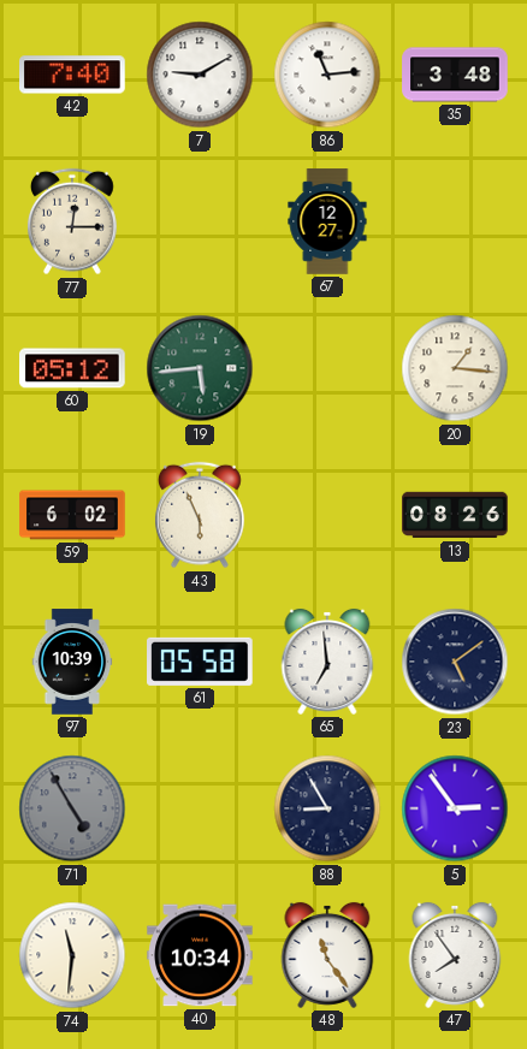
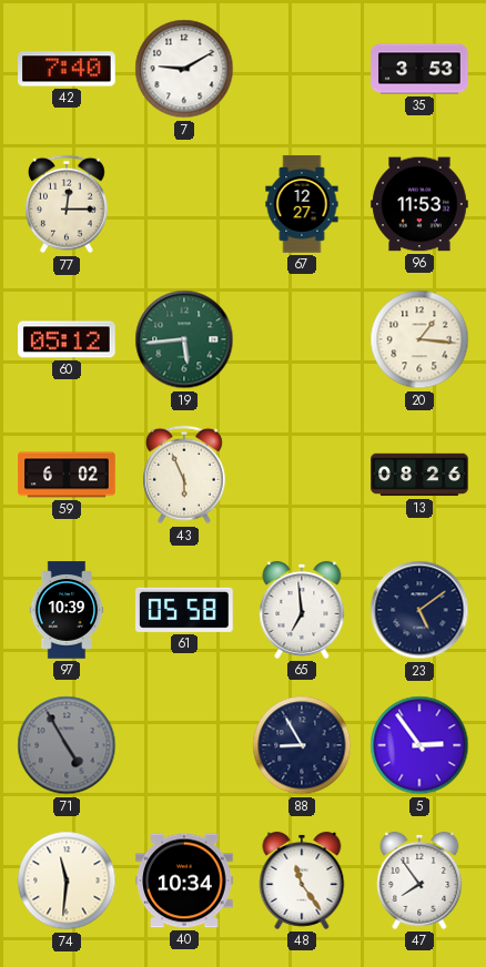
86: 11:14 -> none
35: 3:48 -> 3:53
96: none -> 11:53
